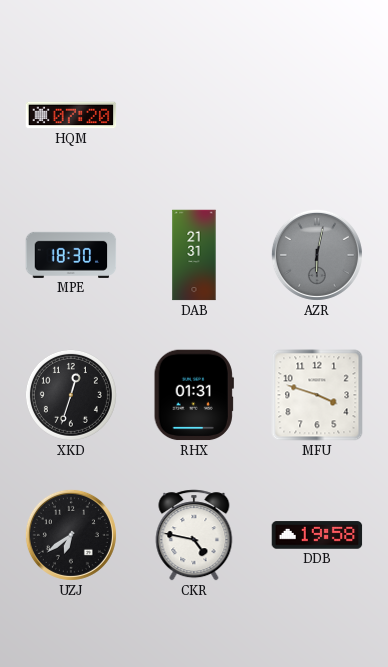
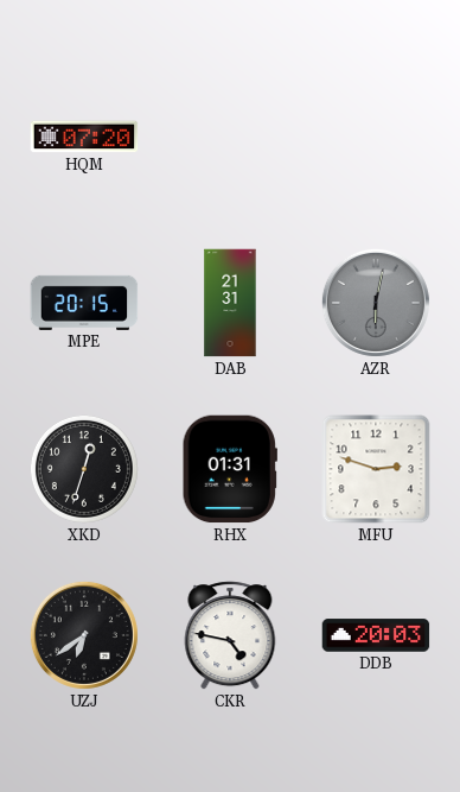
MPE: 18:30 -> 20:15
MFU: 3:48 -> 2:48
DDB: 19:58 -> 20:03
